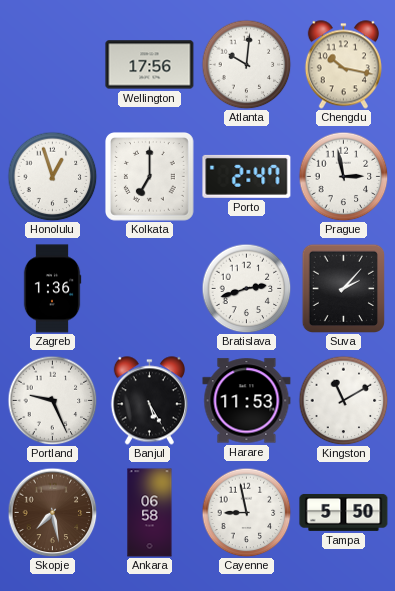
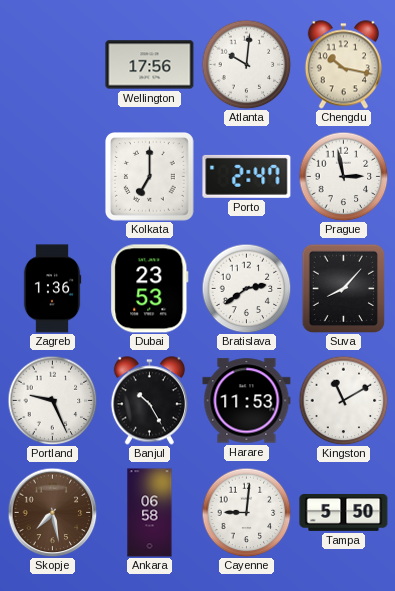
Honolulu: 12:57 -> none
Dubai: none -> 23:53
Bratislava: 2:42 -> 2:39
Suva: 2:07 -> 8:07
Banjul: 5:25 -> 10:25
Cayenne: 8:58 -> 9:01
